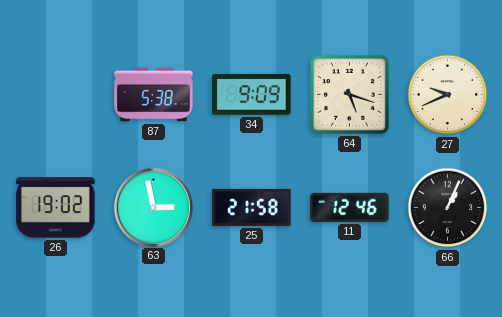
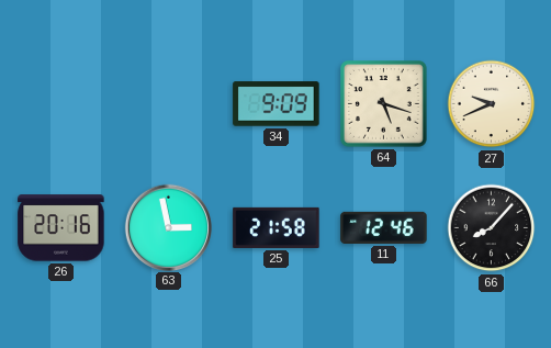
87: 5:38 -> none
26: 19:02 -> 20:16
66: 1:04 -> 8:07
